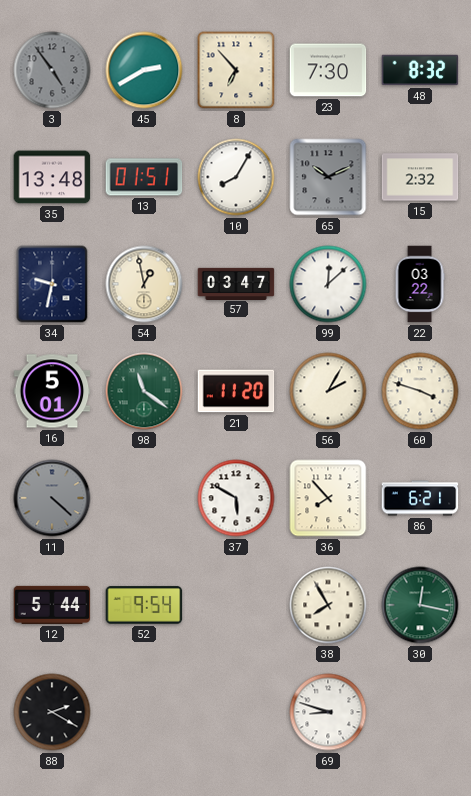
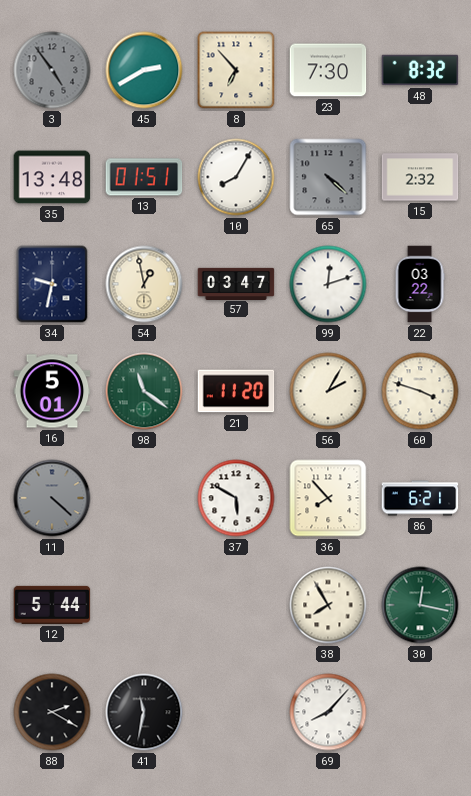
65: 10:11 -> 4:22
99: 12:08 -> 12:12
52: 9:54 -> none
41: none -> 11:32
69: 8:48 -> 8:07
